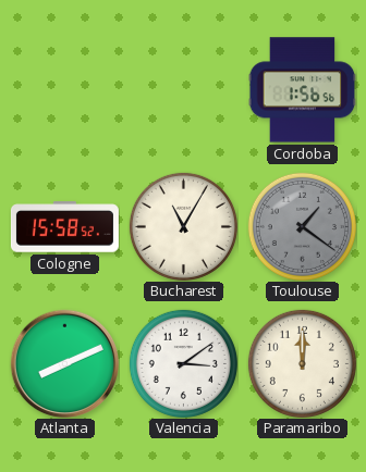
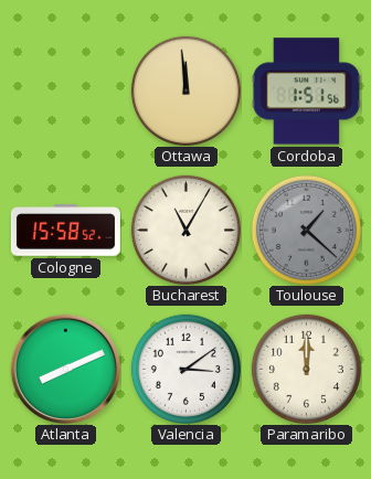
Ottawa: none -> 11:59
Cordoba: 1:56 -> 1:51
Toulouse: 1:21 -> 1:22
